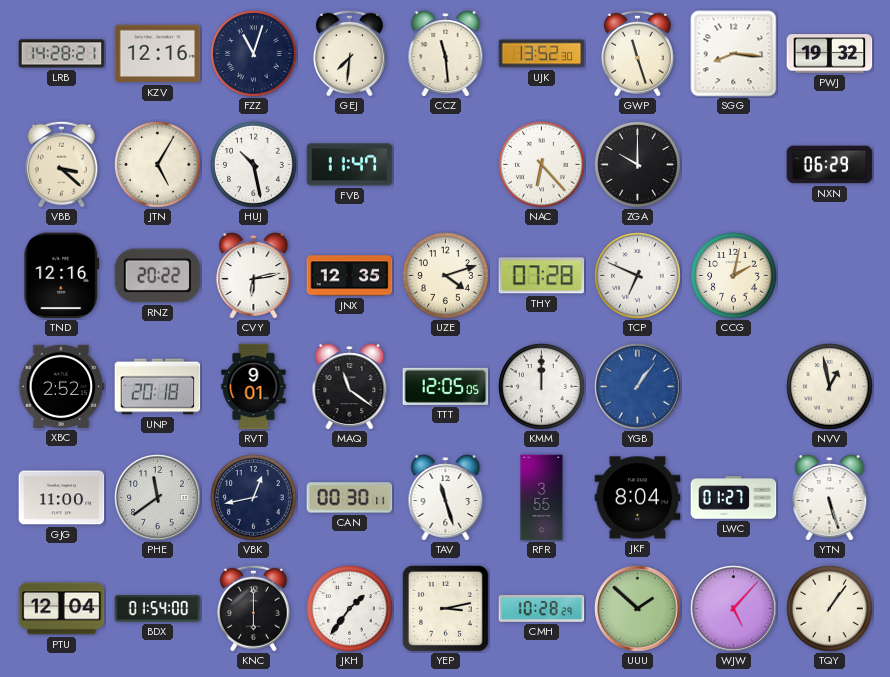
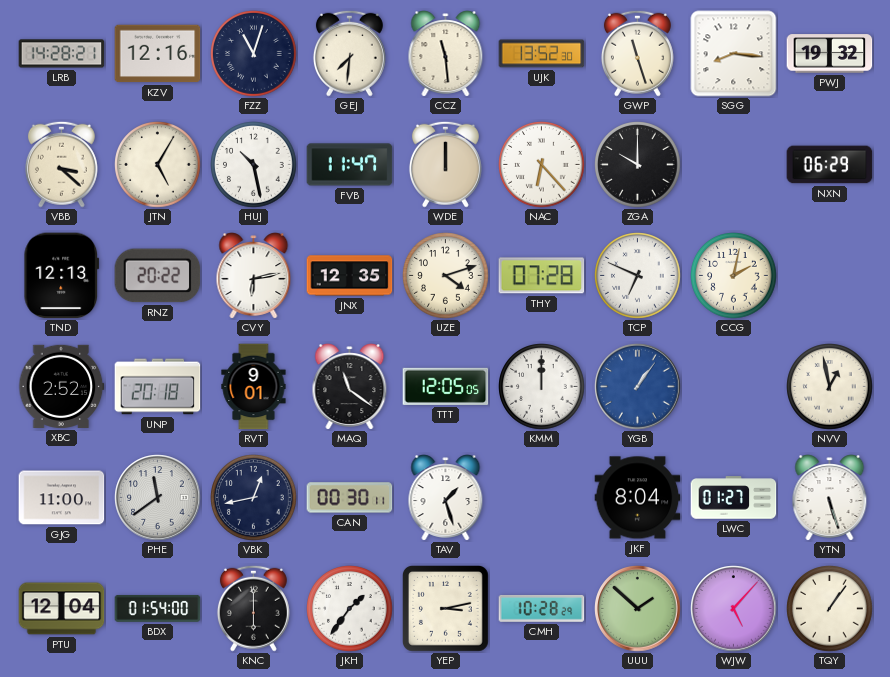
WDE: none -> 12:00
TND: 12:16 -> 12:13
TAV: 11:27 -> 1:27
RFR: 3:55 -> none
